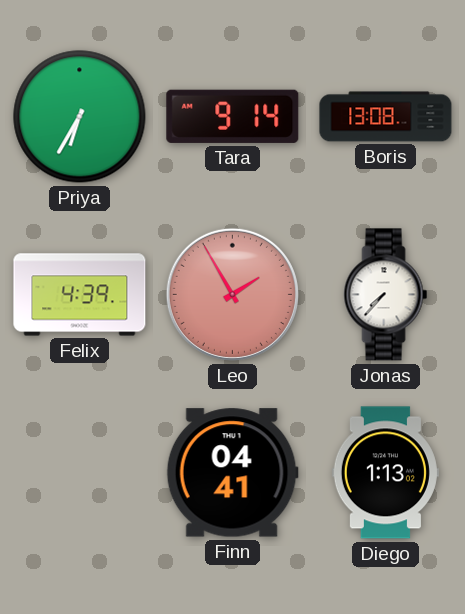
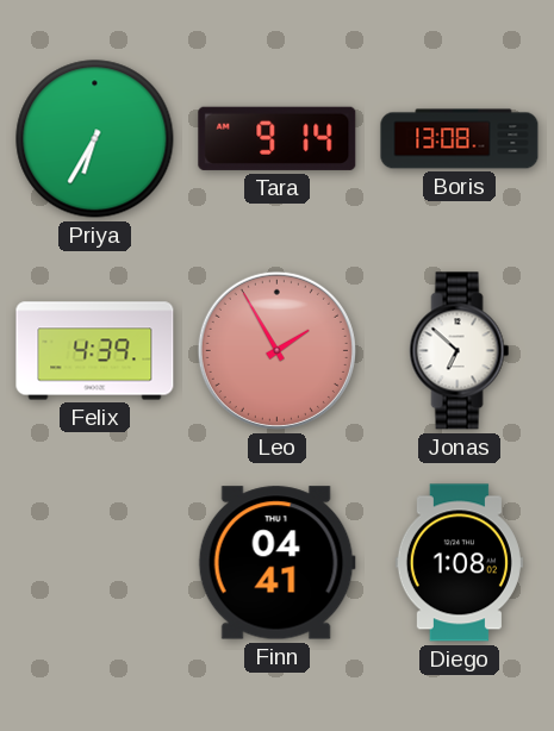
Jonas: 7:37 -> 6:52
Diego: 1:13 -> 1:08
